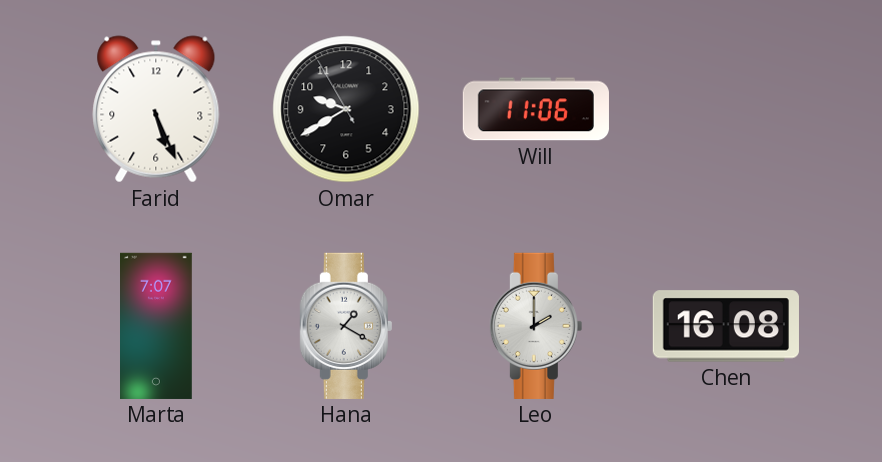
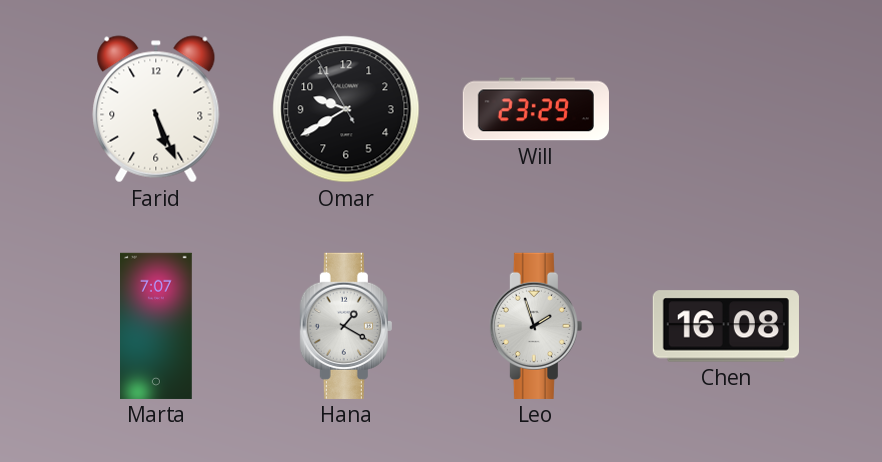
Will: 11:06 -> 23:29
Leo: 2:00 -> 1:57
